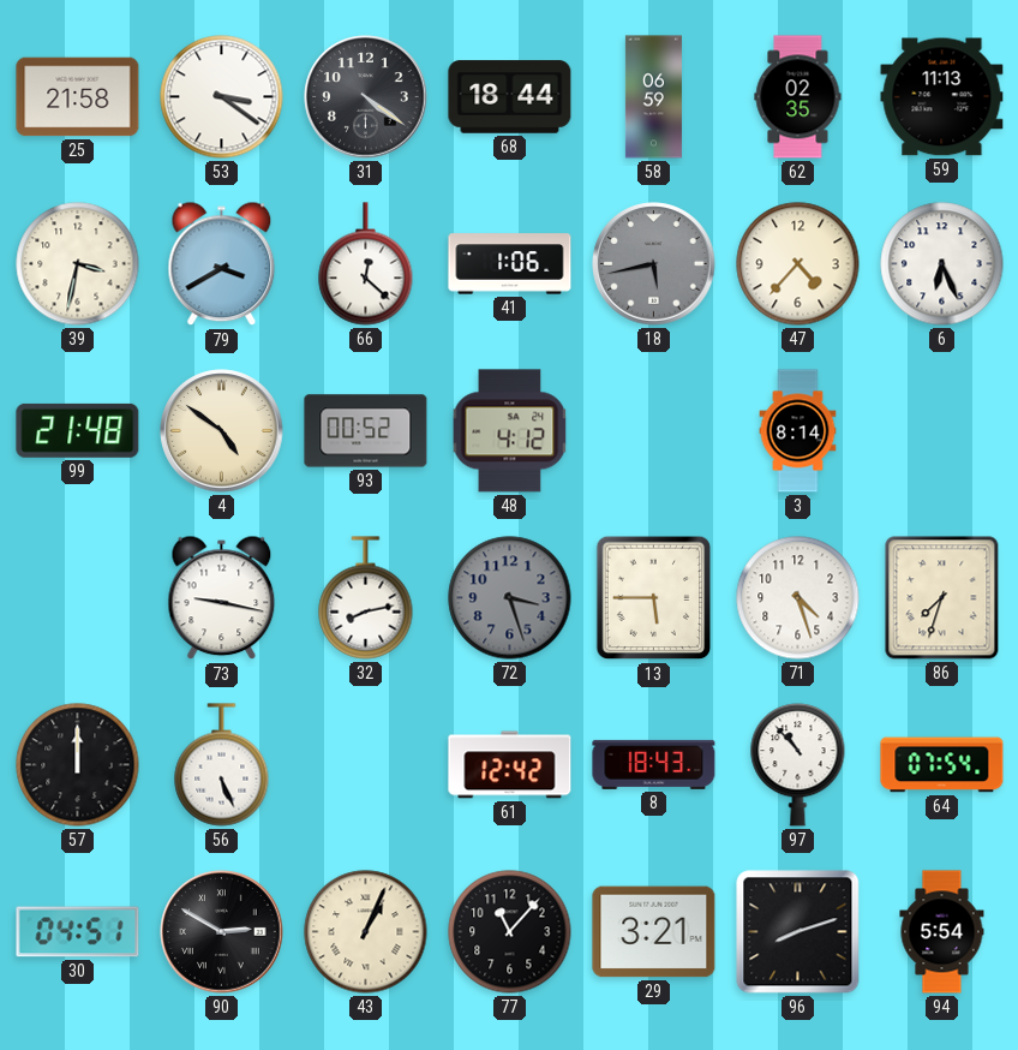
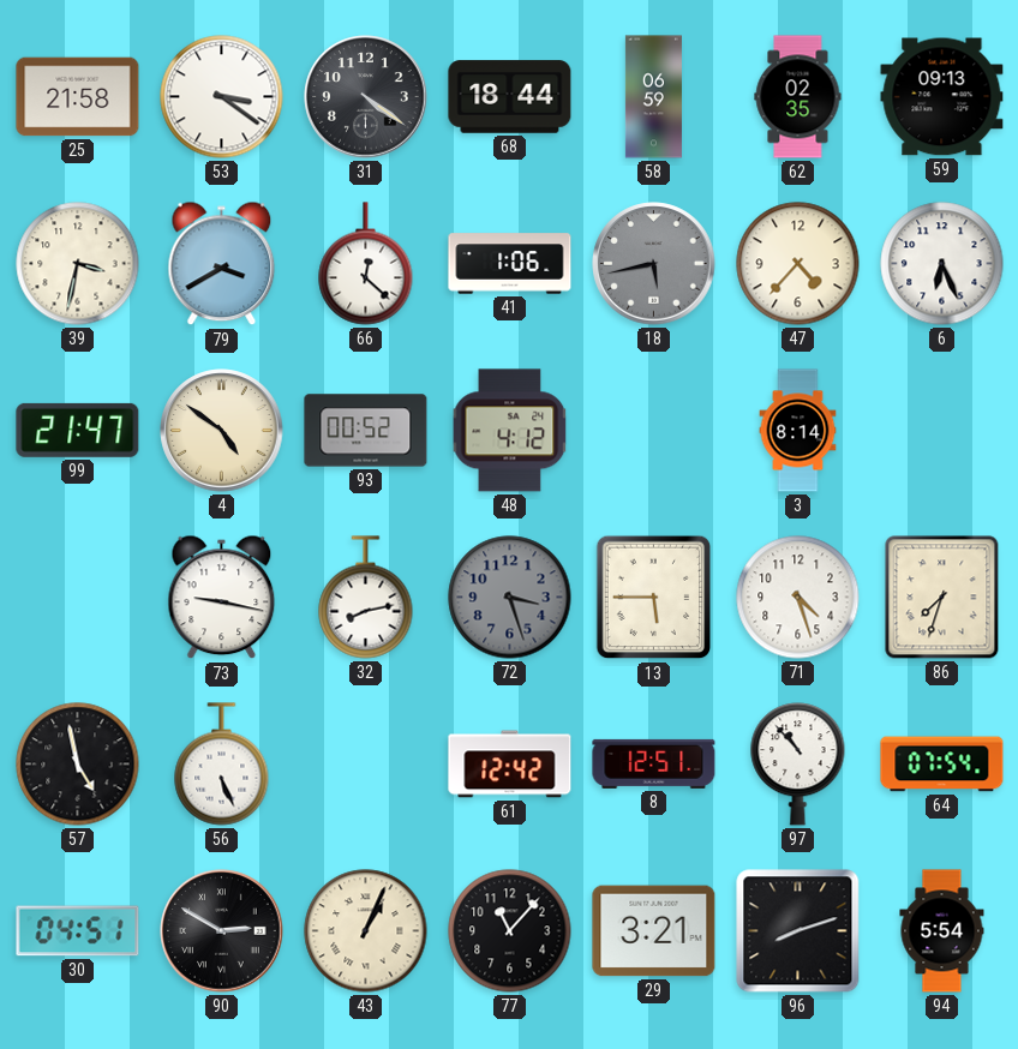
59: 11:13 -> 09:13
99: 21:48 -> 21:47
57: 12:00 -> 4:58
8: 18:43 -> 12:51
